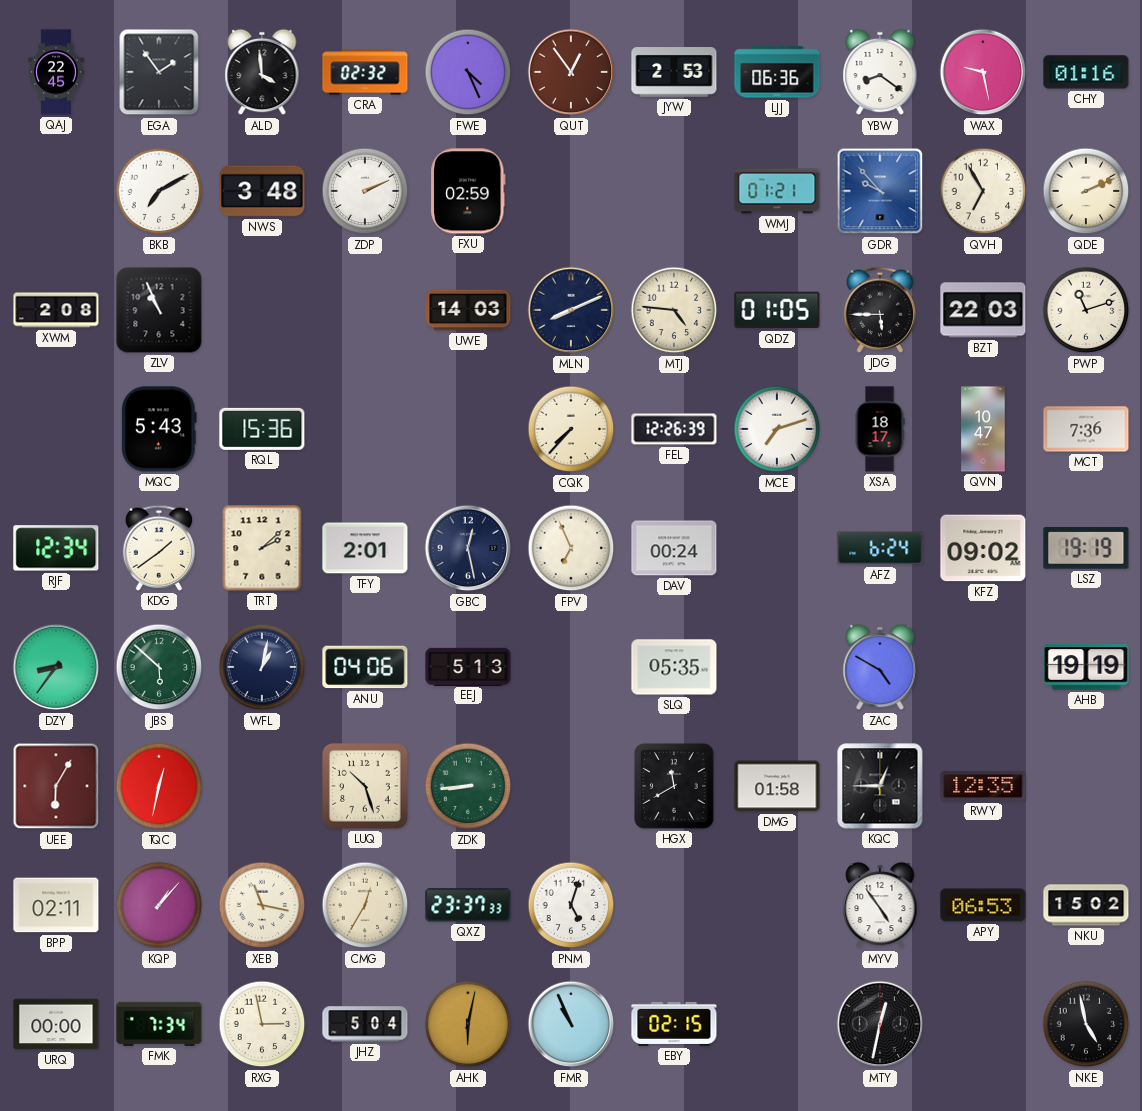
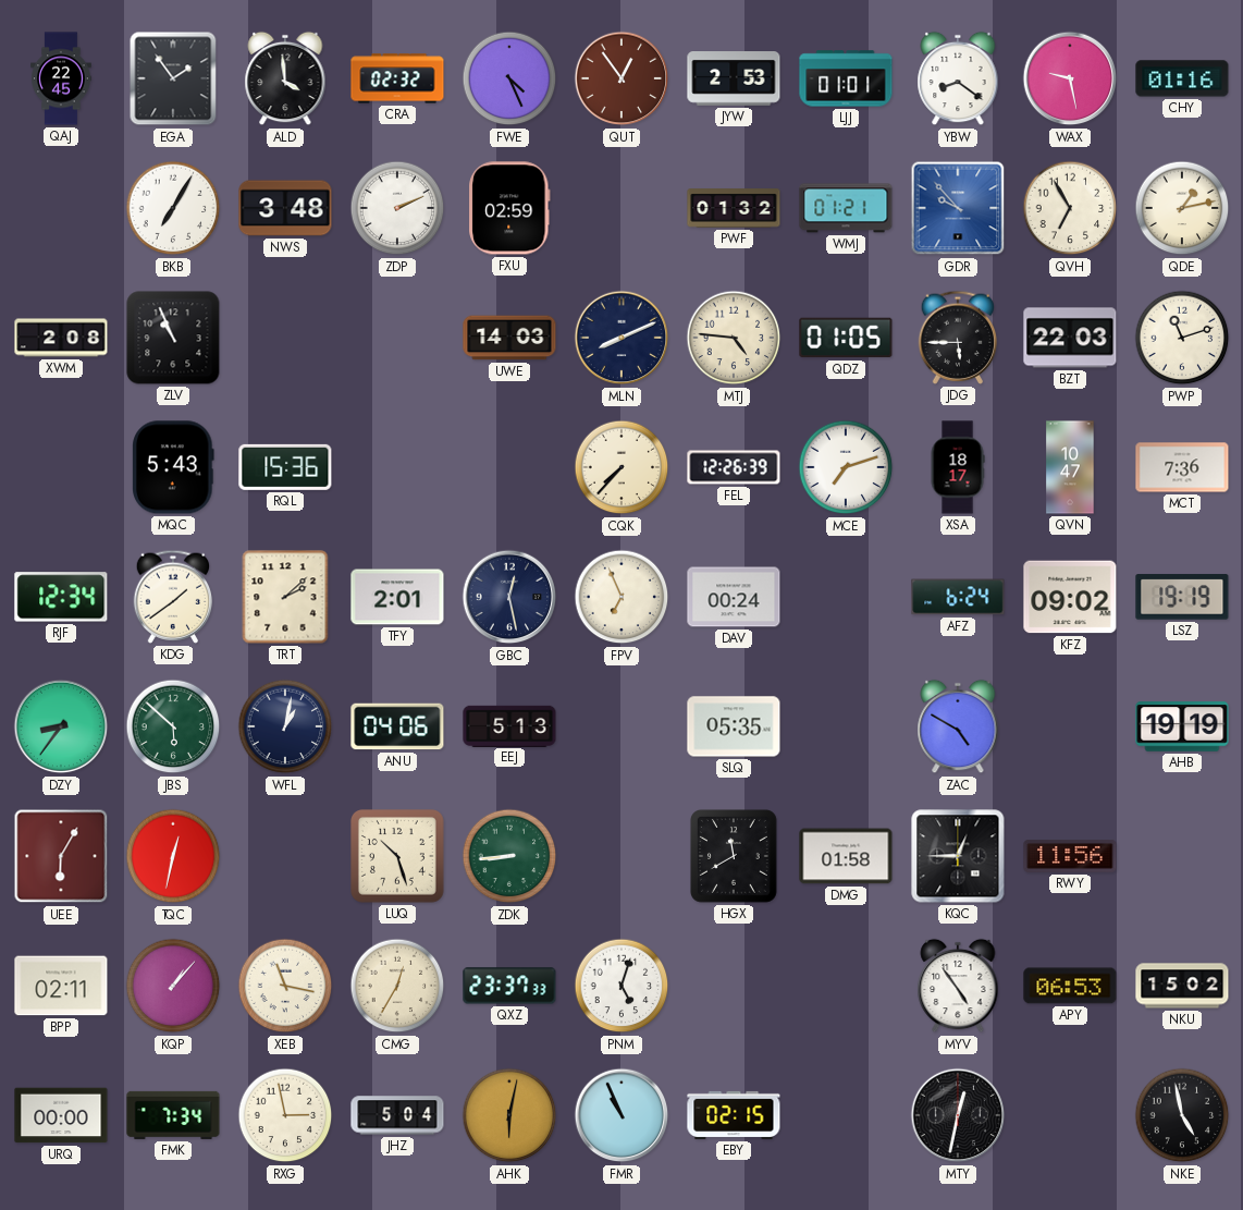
LJJ: 06:36 -> 01:01
BKB: 7:10 -> 7:05
PWF: none -> 01:32
QDE: 2:11 -> 1:13
RWY: 12:35 -> 11:56
